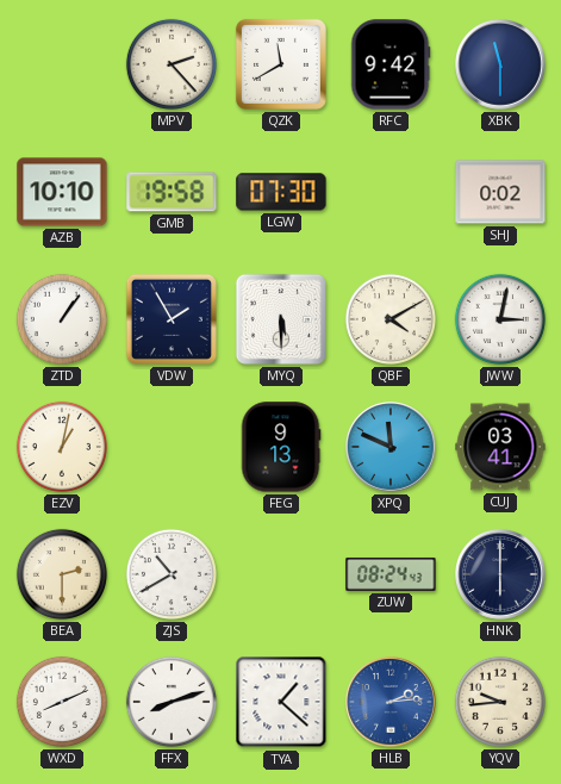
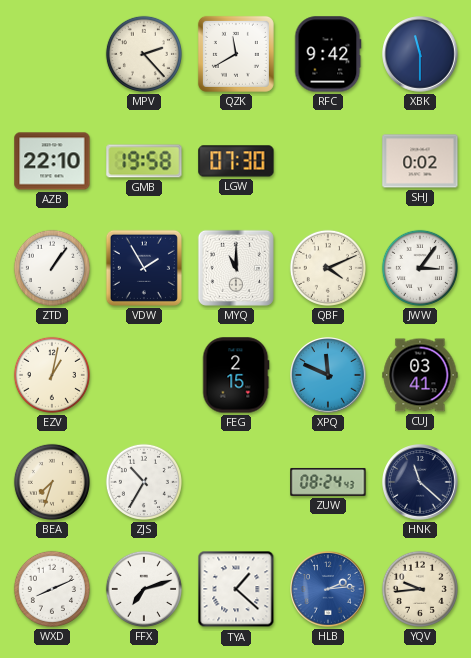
AZB: 10:10 -> 22:10
MYQ: 5:30 -> 11:00
QBF: 4:10 -> 4:11
JWW: 3:02 -> 3:06
FEG: 9:13 -> 2:15
BEA: 2:30 -> 7:33
ZJS: 10:40 -> 10:35
HNK: 6:00 -> 11:22
FFX: 8:12 -> 7:12
